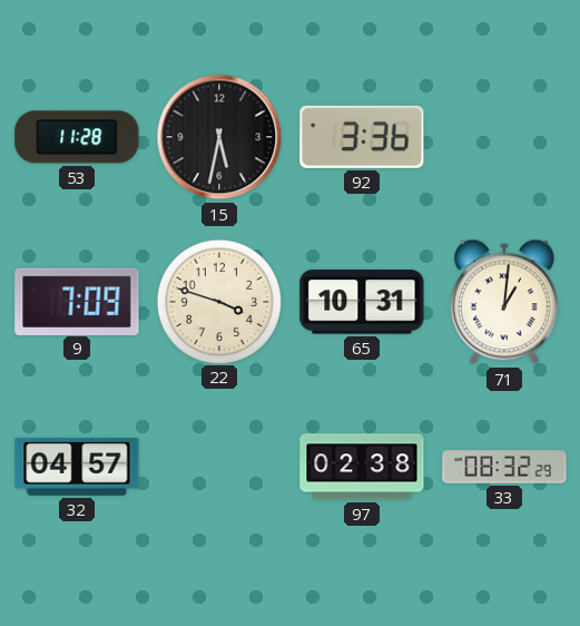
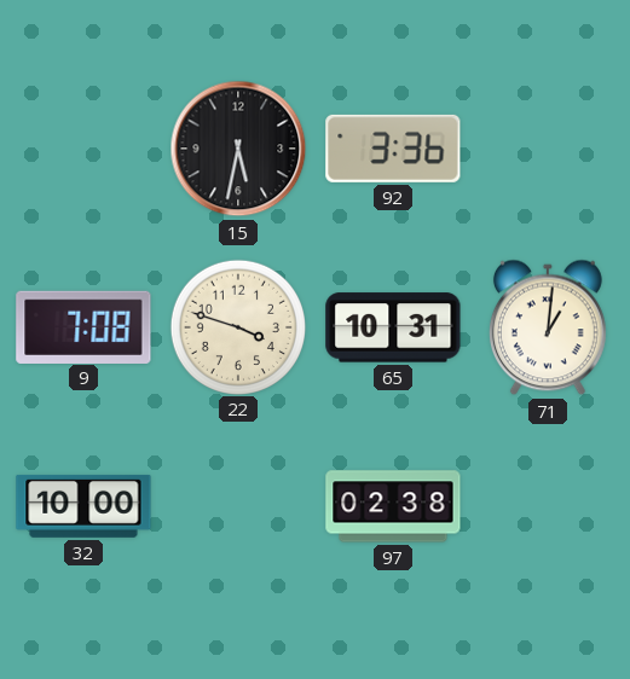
53: 11:28 -> none
9: 7:09 -> 7:08
32: 04:57 -> 10:00
33: 08:32 -> none
